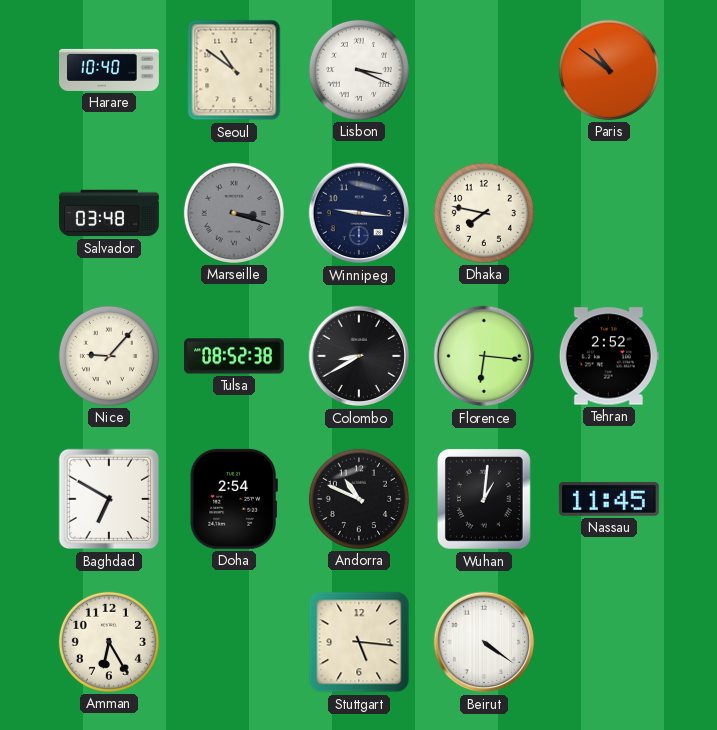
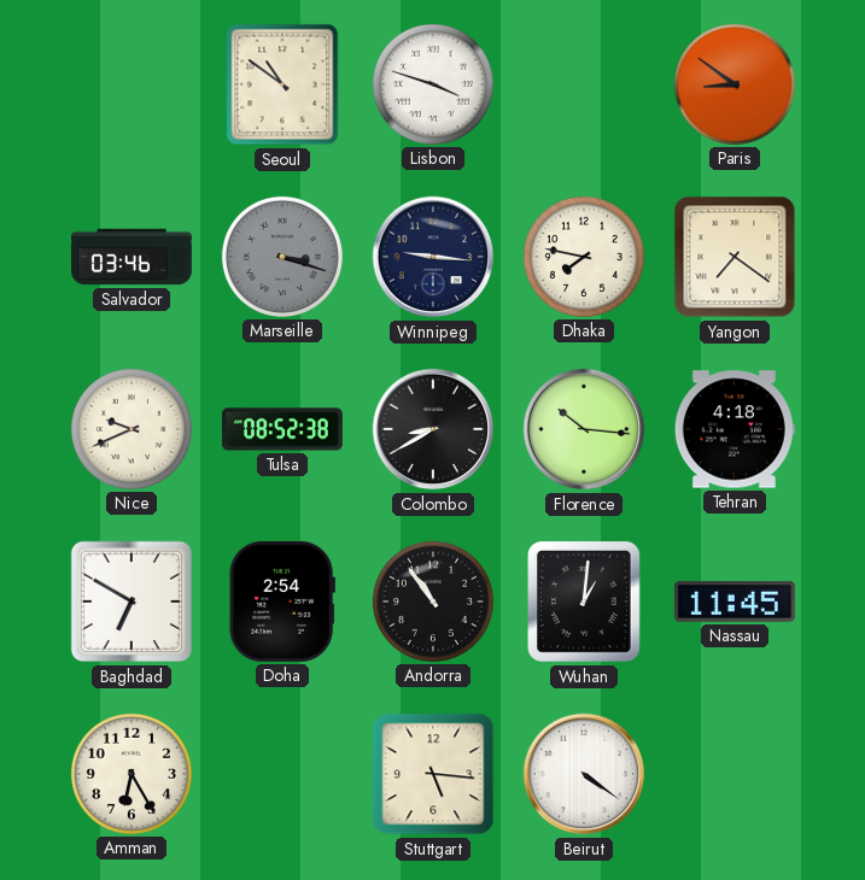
Harare: 10:40 -> none
Lisbon: 3:19 -> 3:48
Paris: 10:51 -> 8:51
Salvador: 03:48 -> 03:46
Yangon: none -> 7:21
Nice: 9:07 -> 9:41
Florence: 6:16 -> 10:16
Tehran: 2:52 -> 4:18
Andorra: 10:49 -> 10:54
